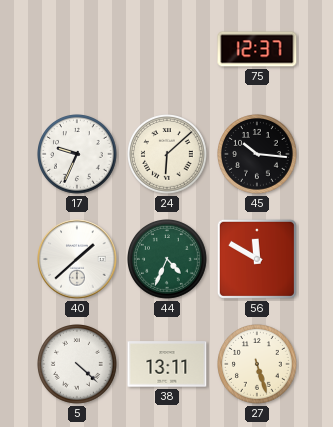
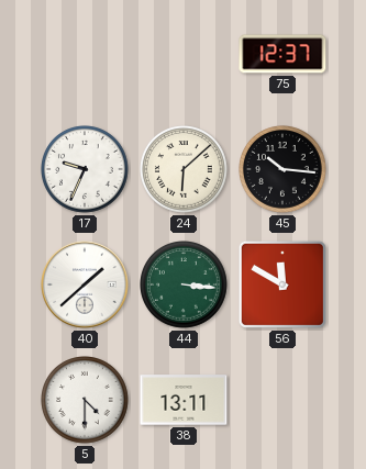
44: 4:34 -> 3:16
5: 4:22 -> 4:30
27: 5:27 -> none
